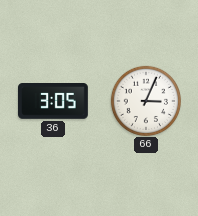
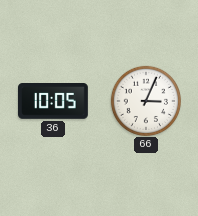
36: 3:05 -> 10:05
